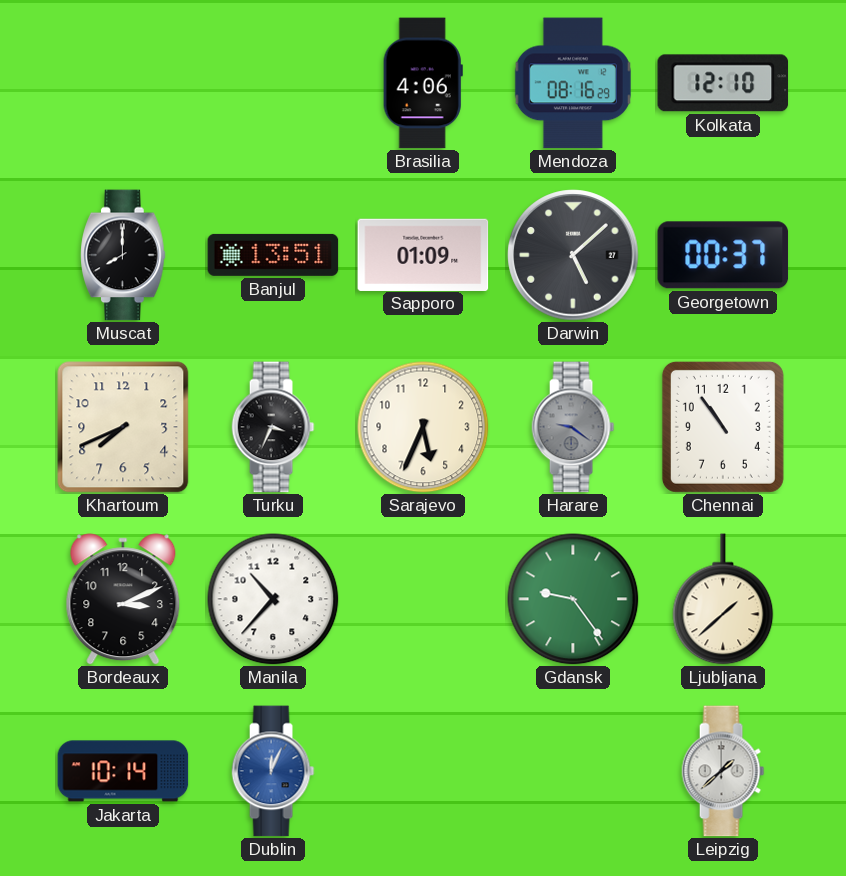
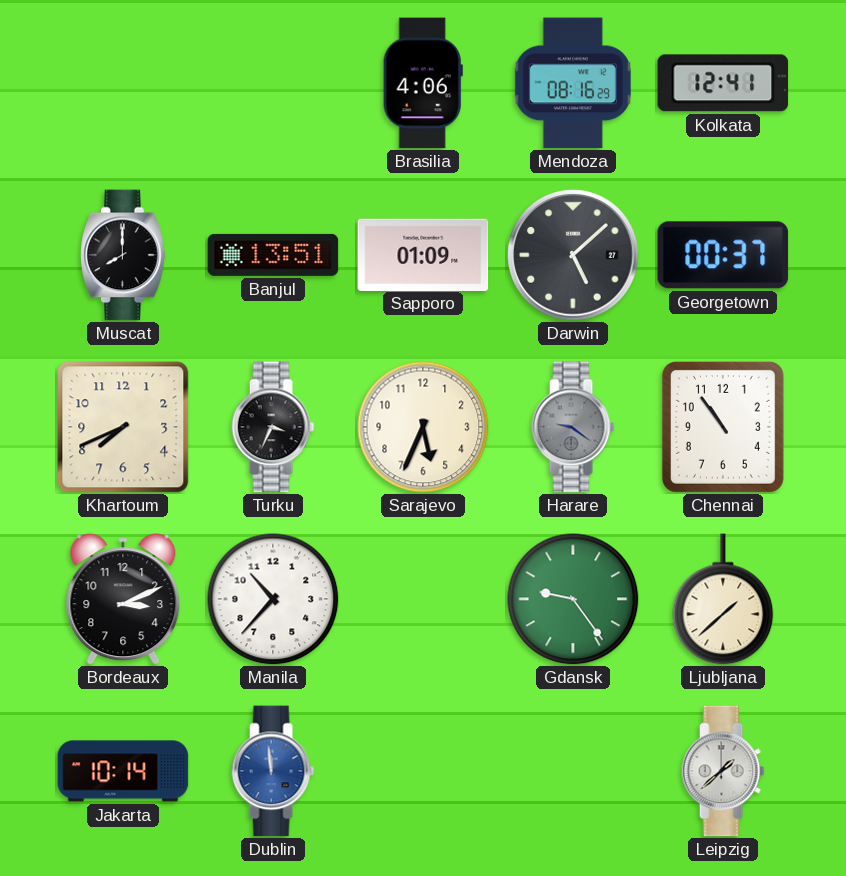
Kolkata: 12:10 -> 12:41
Dublin: 12:04 -> 11:59
